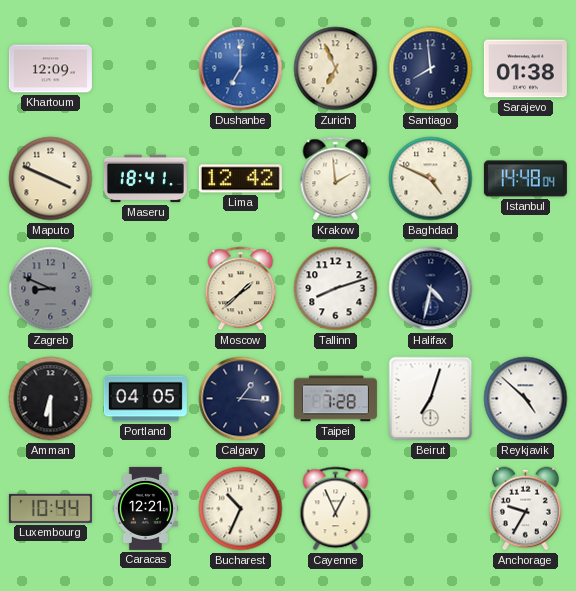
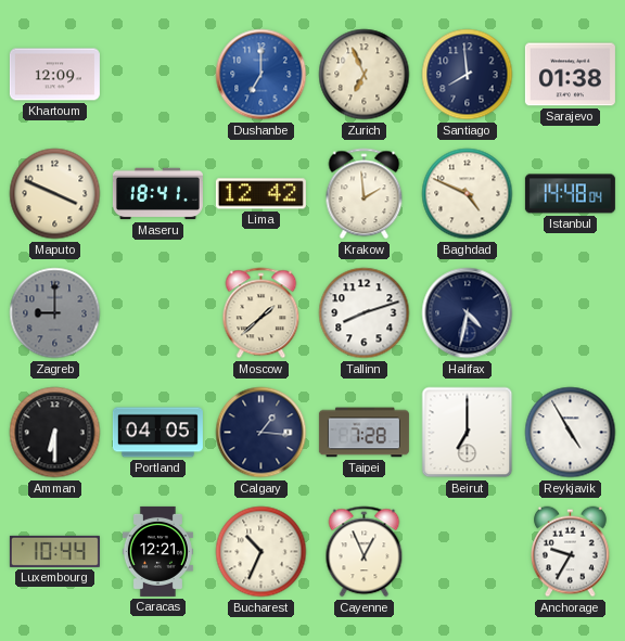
Zagreb: 8:49 -> 9:00
Beirut: 7:03 -> 7:00
Reykjavik: 4:52 -> 4:55
